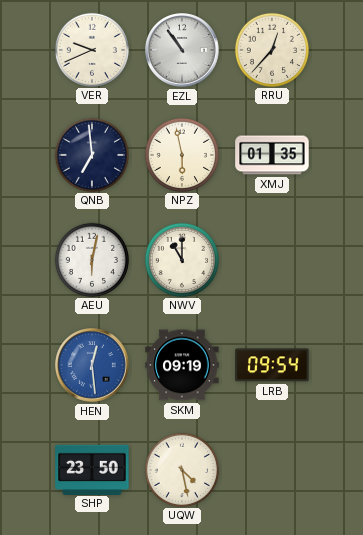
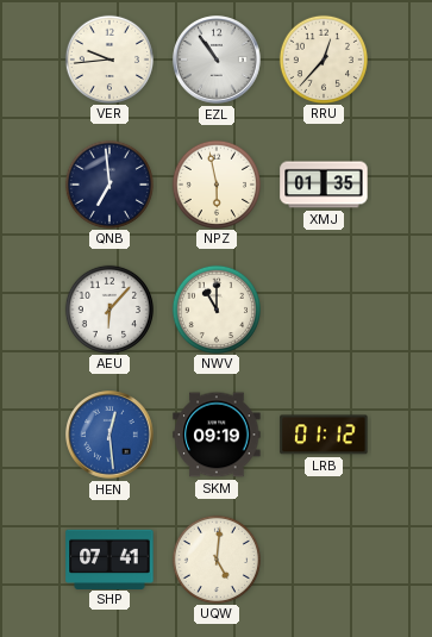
VER: 9:41 -> 9:44
AEU: 6:02 -> 6:07
LRB: 09:54 -> 01:12
SHP: 23:50 -> 07:41
UQW: 4:28 -> 5:01
